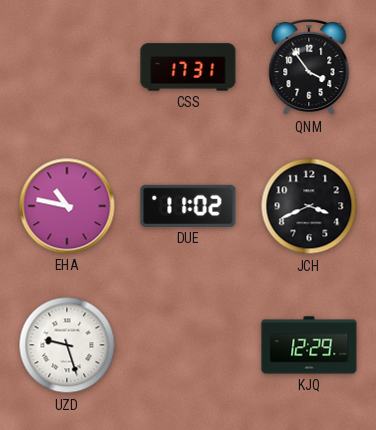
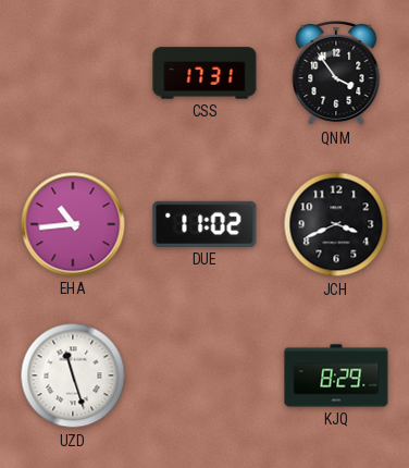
EHA: 10:47 -> 10:44
UZD: 9:27 -> 11:27
KJQ: 12:29 -> 8:29
